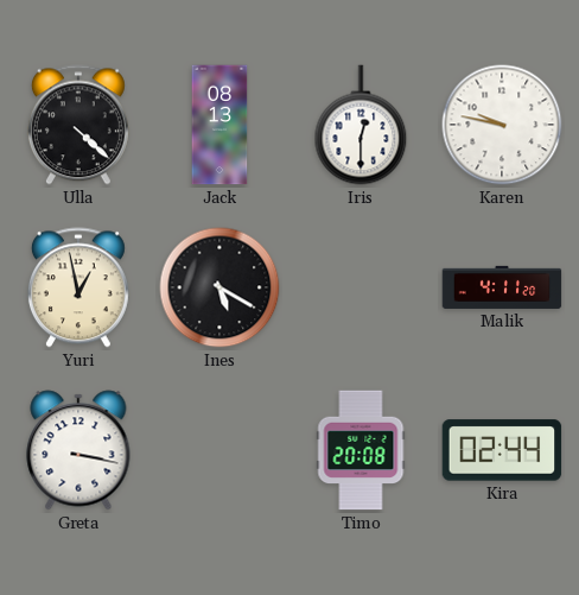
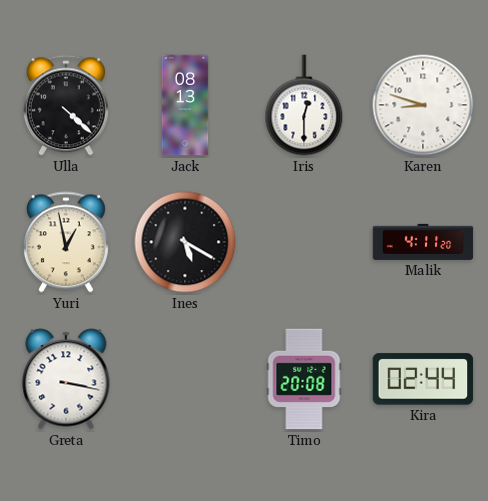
Karen: 9:47 -> 8:48
